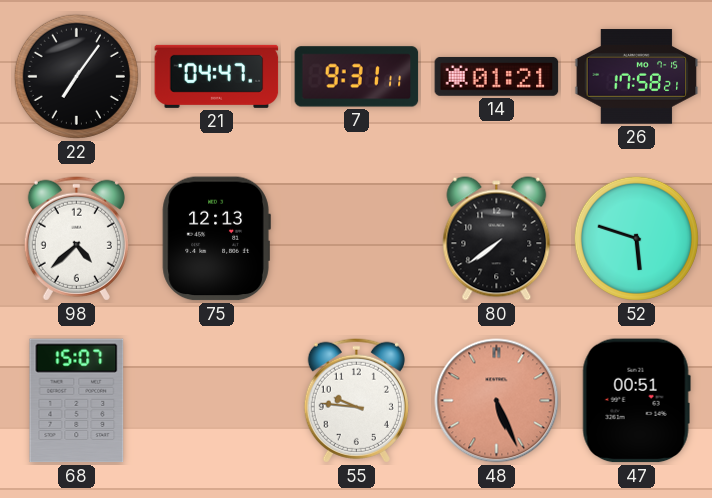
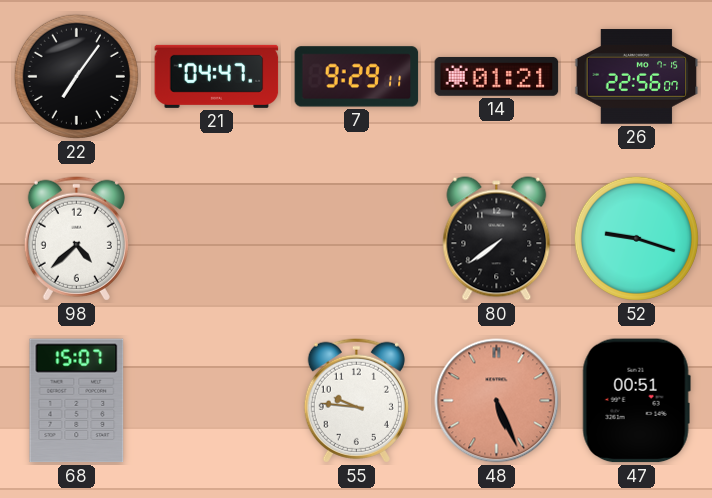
7: 9:31 -> 9:29
26: 17:58 -> 22:56
75: 12:13 -> none
52: 5:48 -> 9:18
